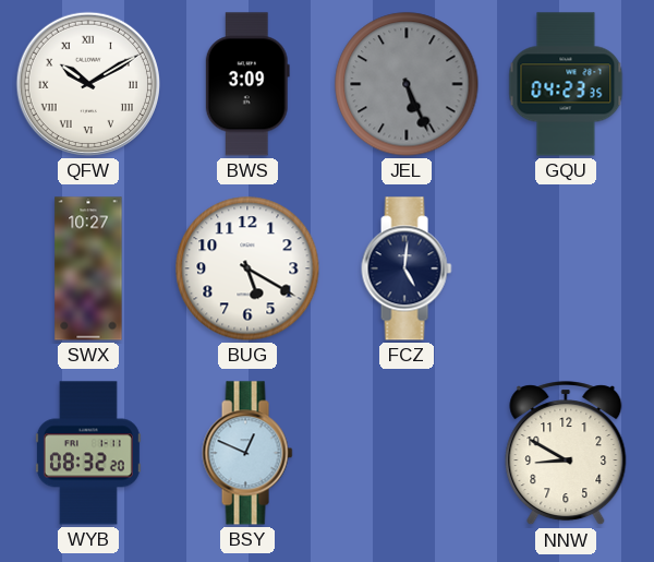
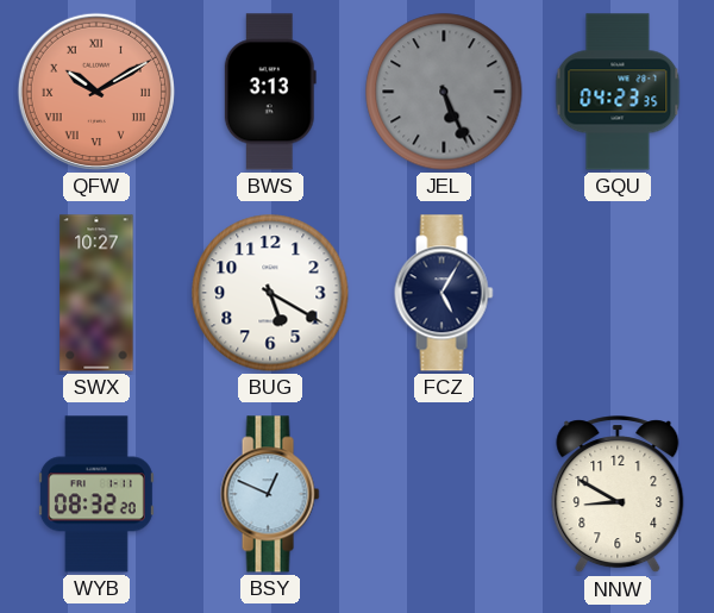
QFW dial: white -> salmon
BWS: 3:09 -> 3:13
FCZ: 5:01 -> 5:05
